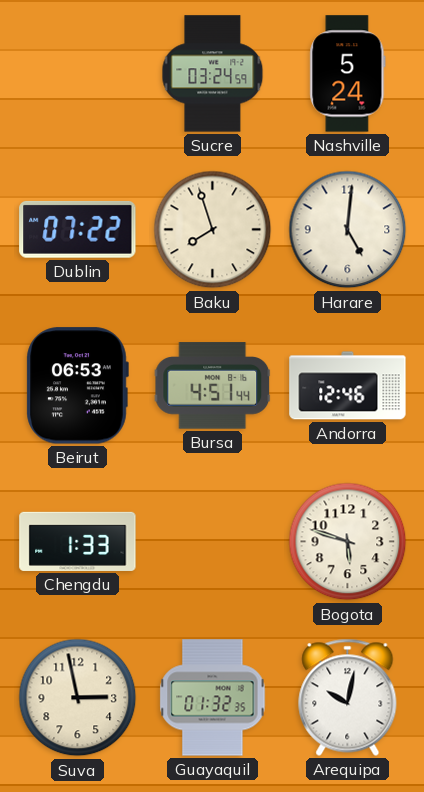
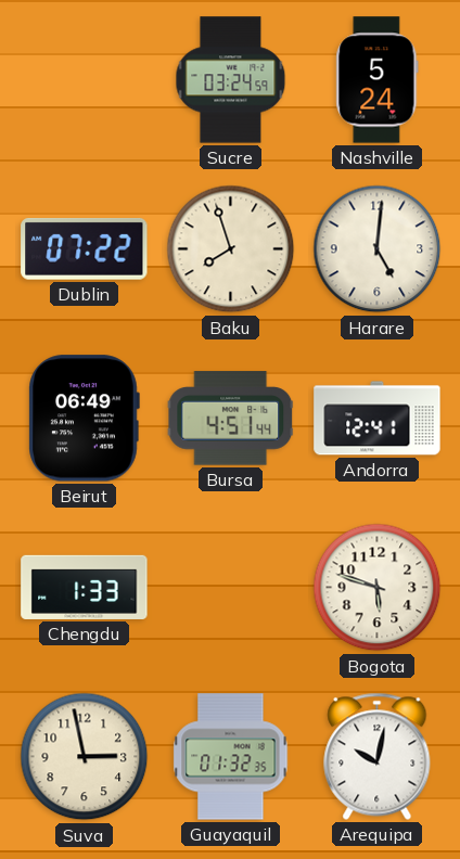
Beirut: 06:53 -> 06:49
Andorra: 12:46 -> 12:41
